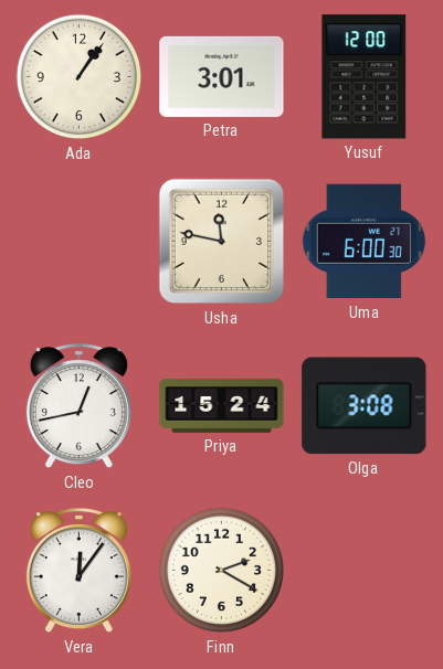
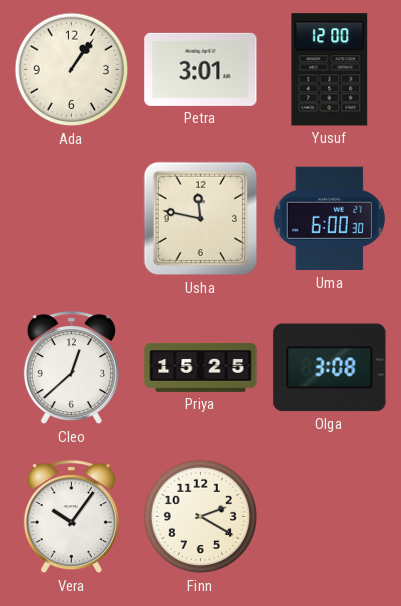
Cleo: 12:43 -> 12:38
Priya: 15:24 -> 15:25
Vera: 12:06 -> 10:06
